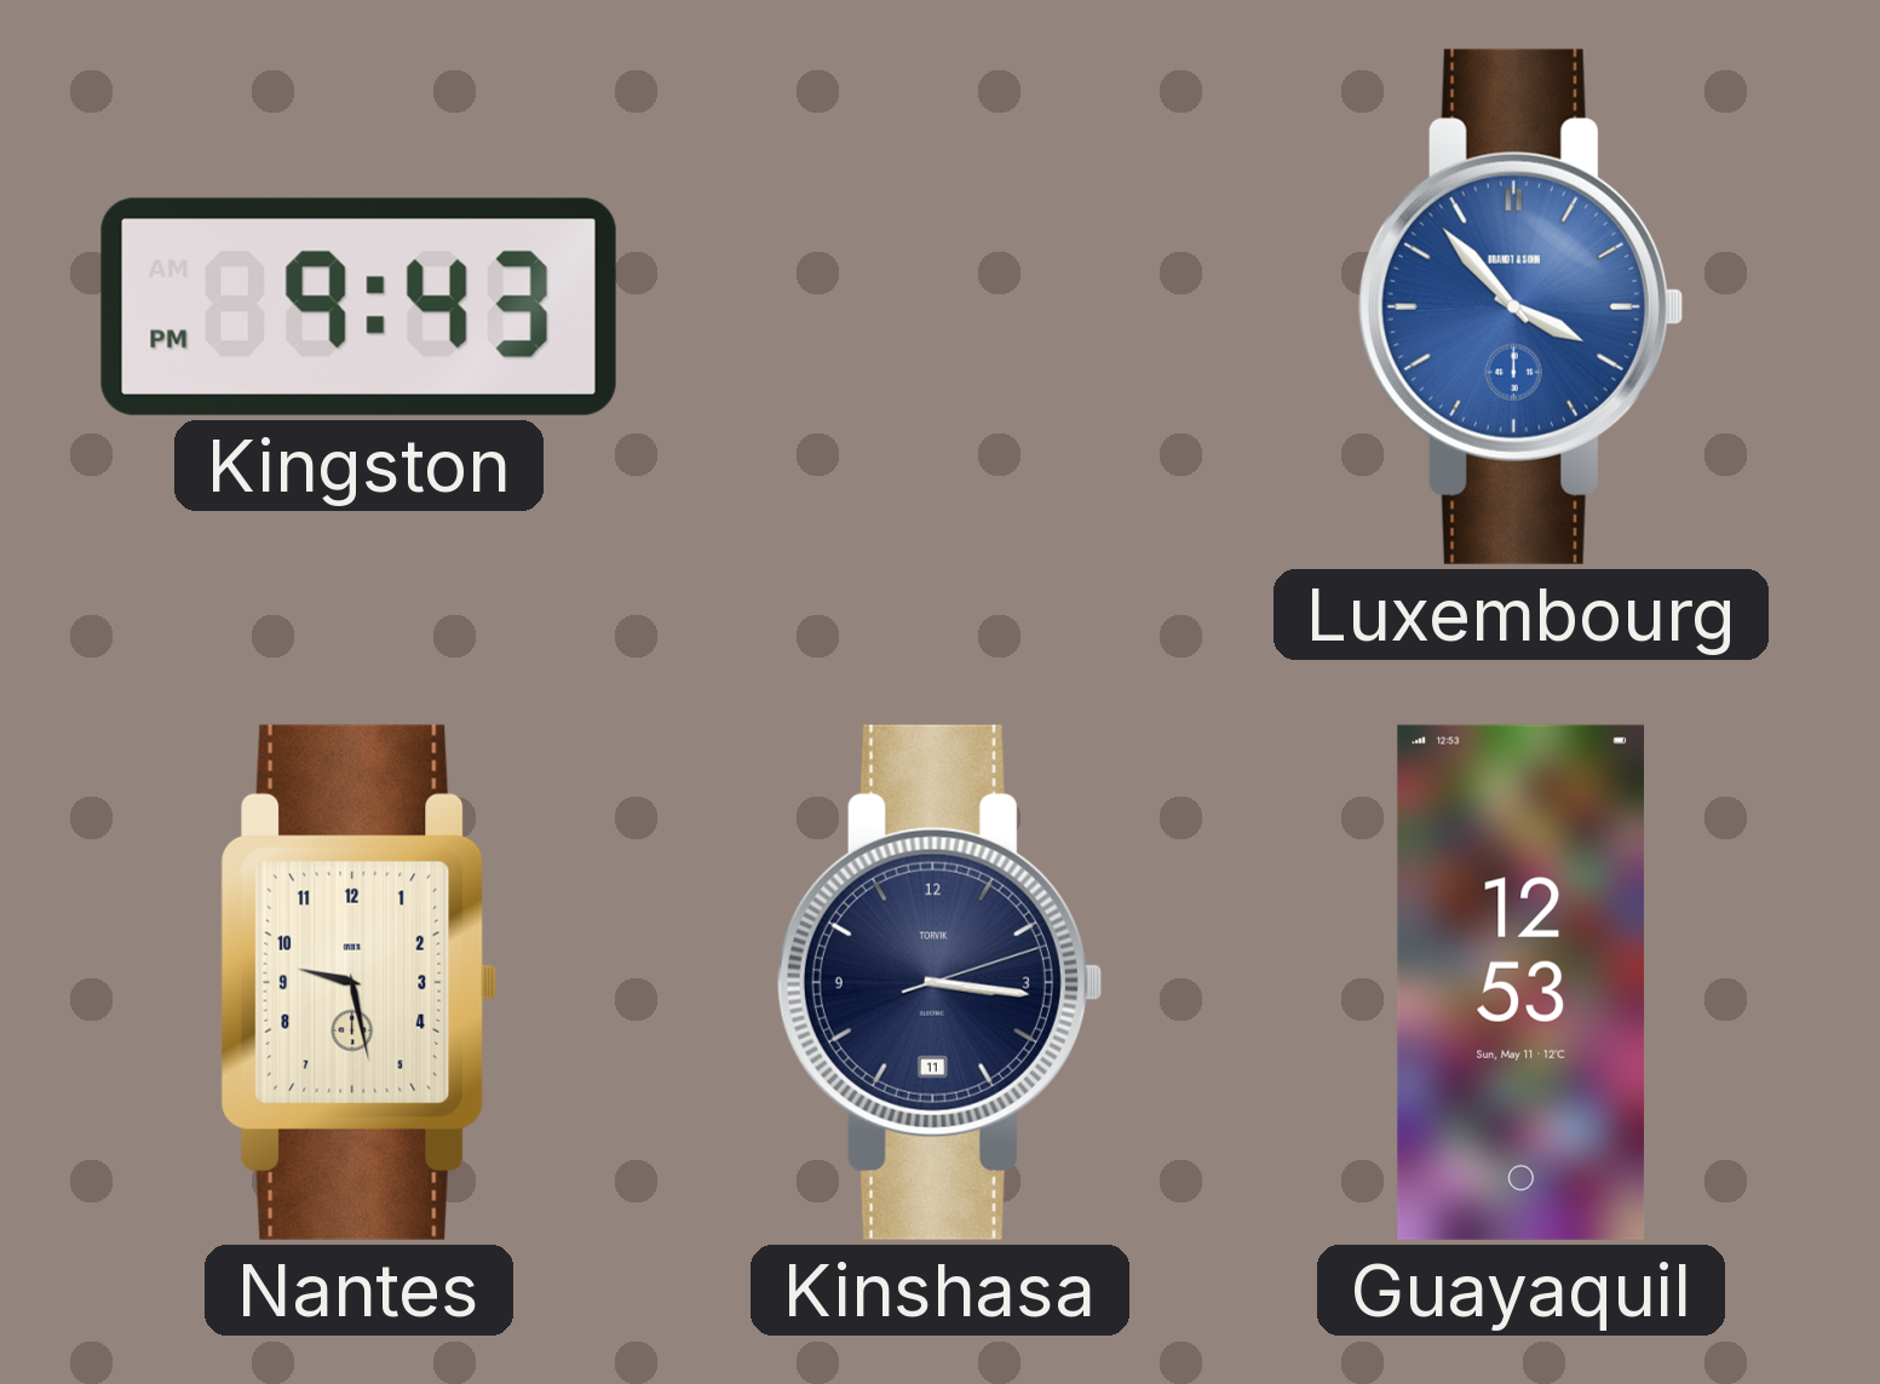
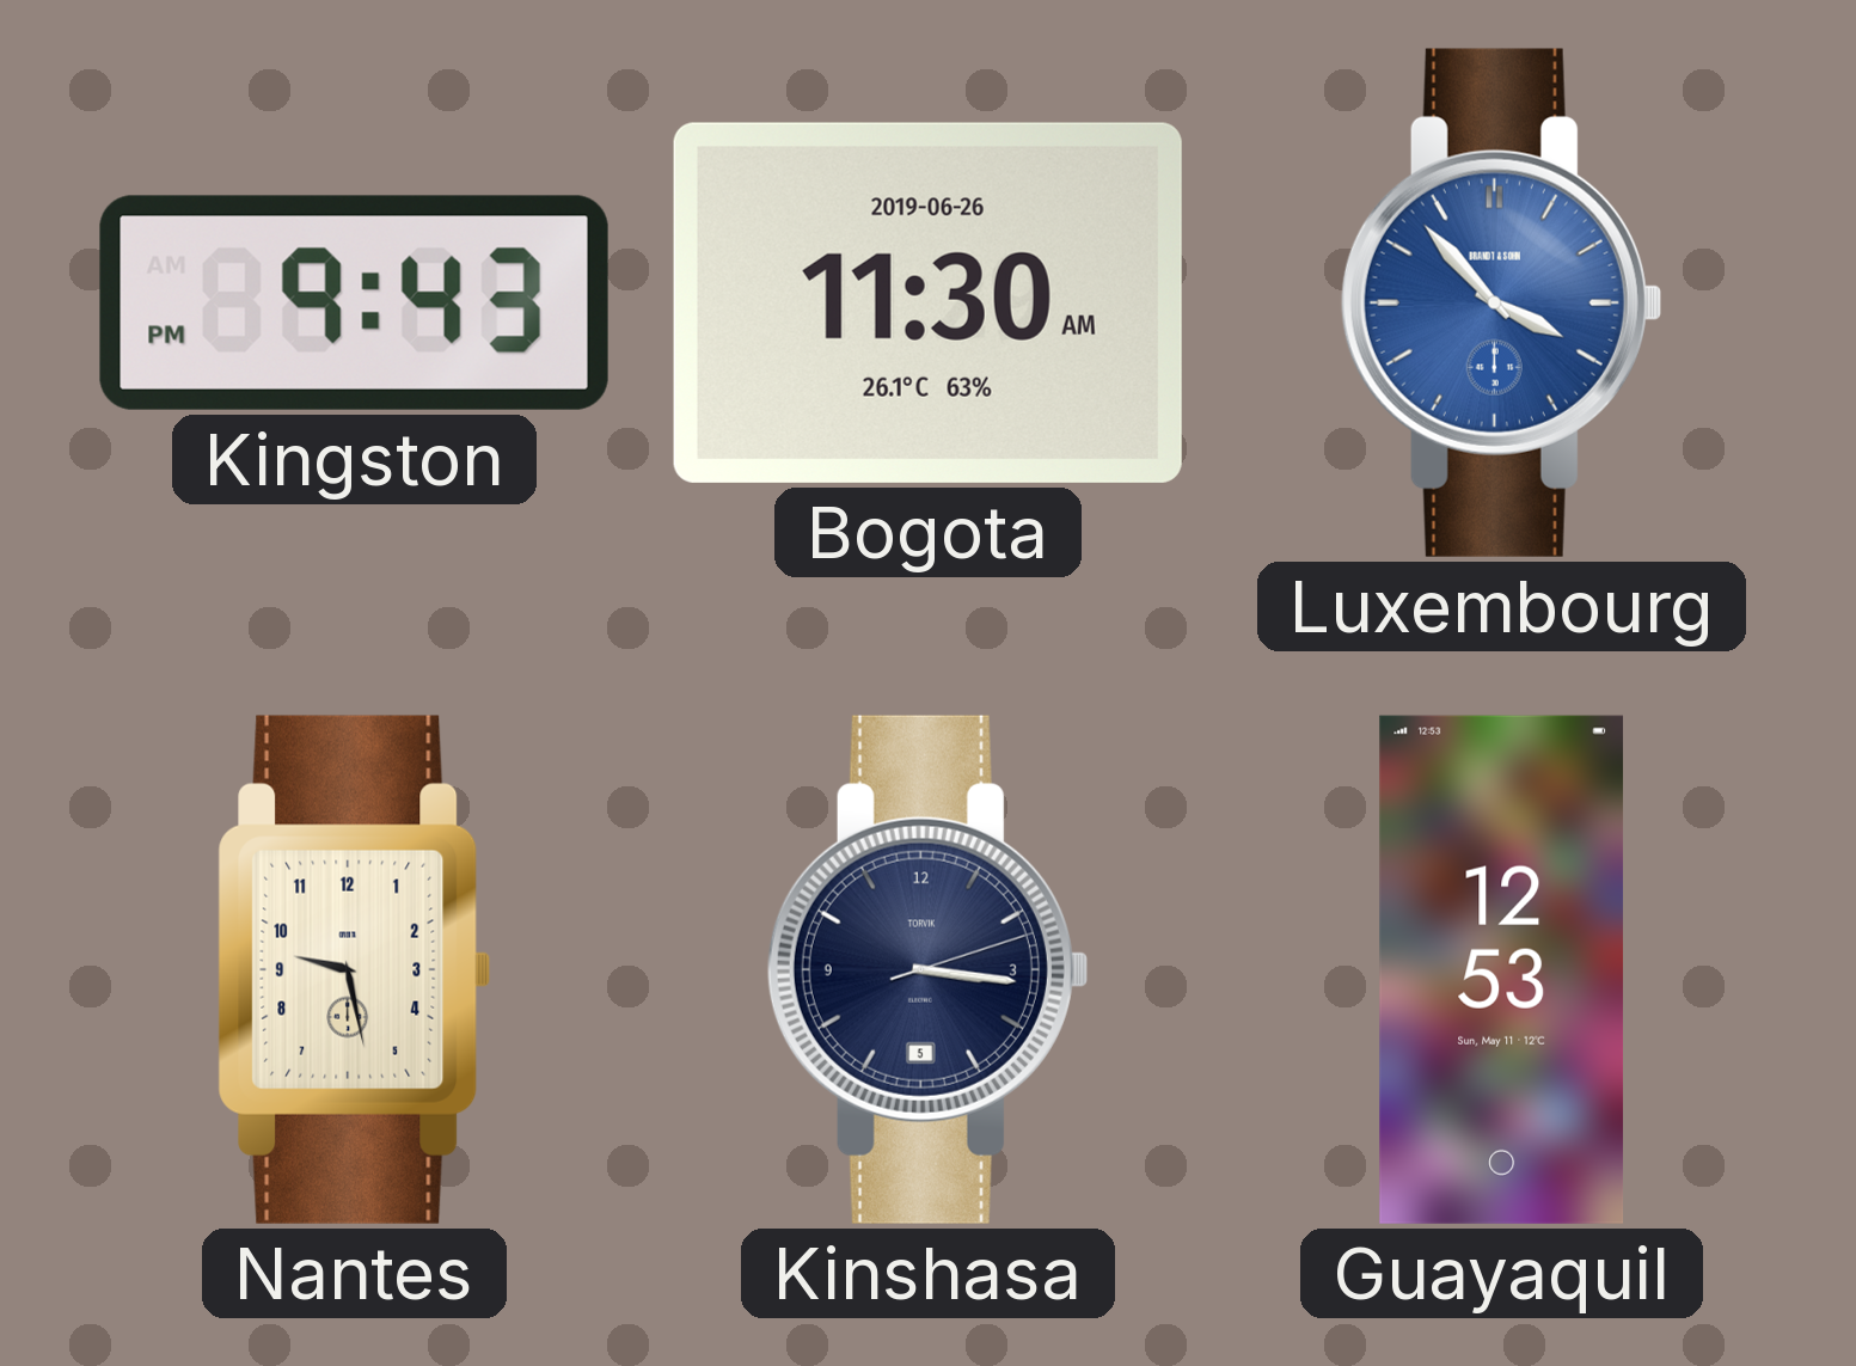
Bogota: none -> 11:30
Kinshasa date: 11 -> 5
